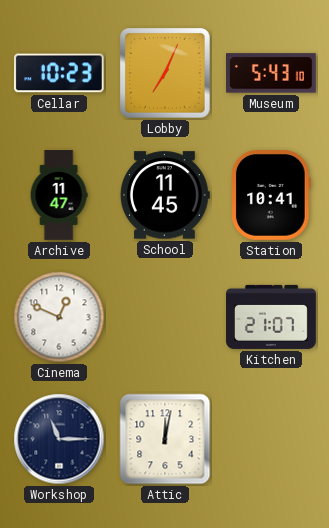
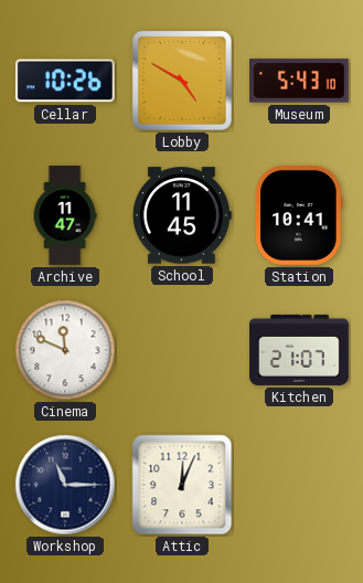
Cellar: 10:23 -> 10:26
Lobby: 7:04 -> 4:50
Cinema: 12:49 -> 11:49
Attic: 12:02 -> 12:04
